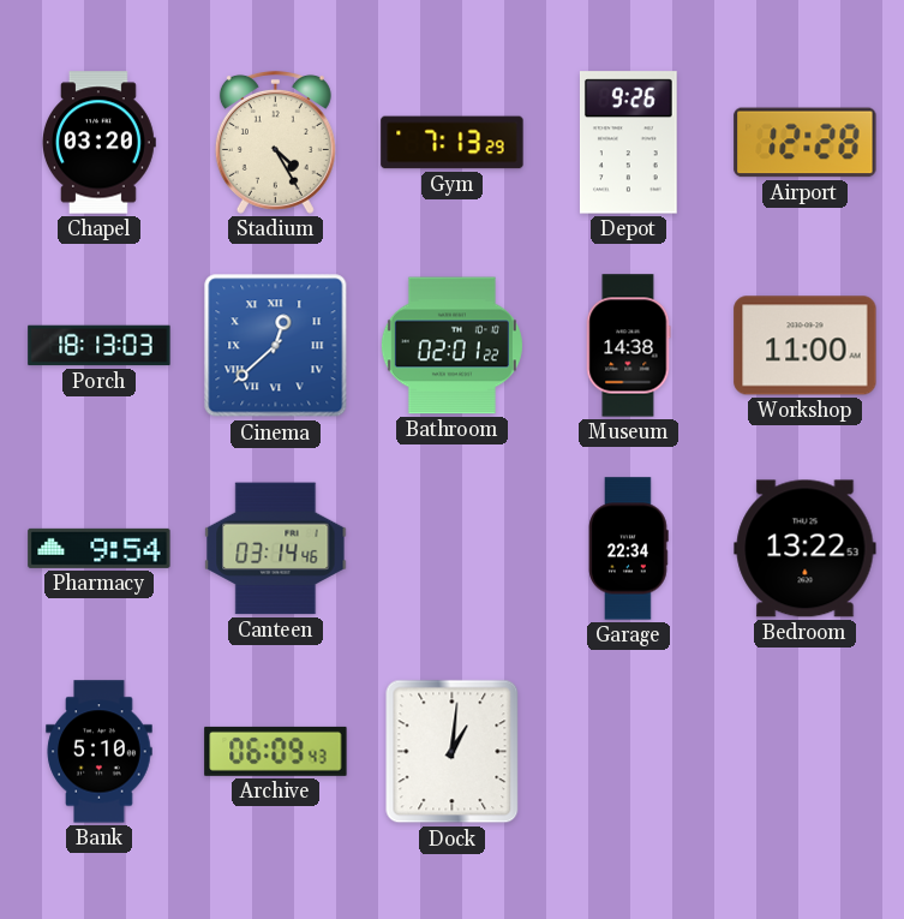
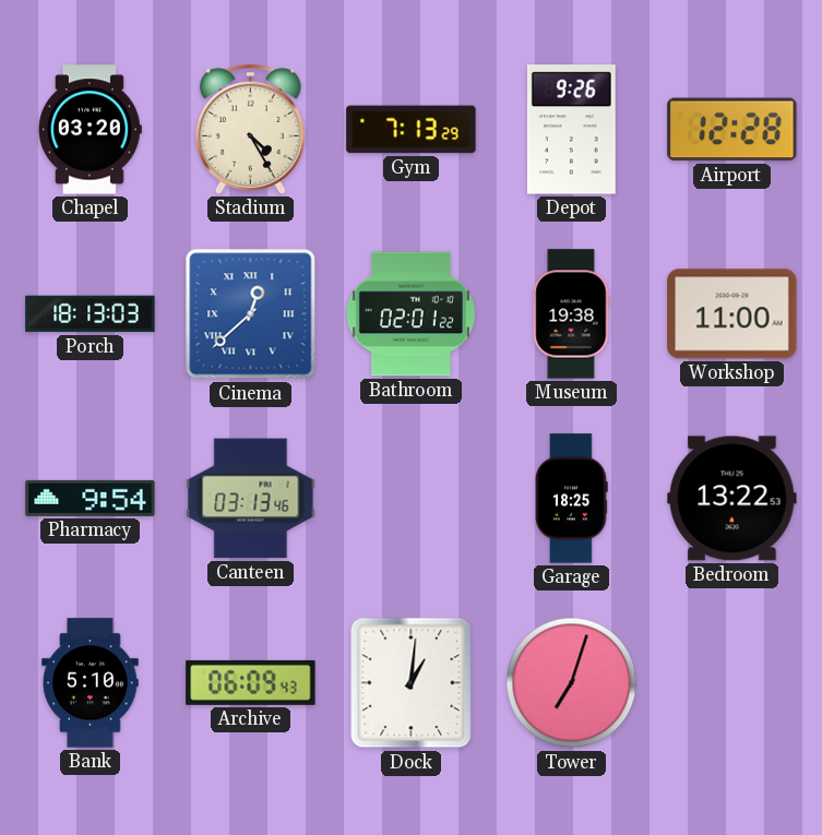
Museum: 14:38 -> 19:38
Canteen: 03:14 -> 03:13
Garage: 22:34 -> 18:25
Tower: none -> 7:03
